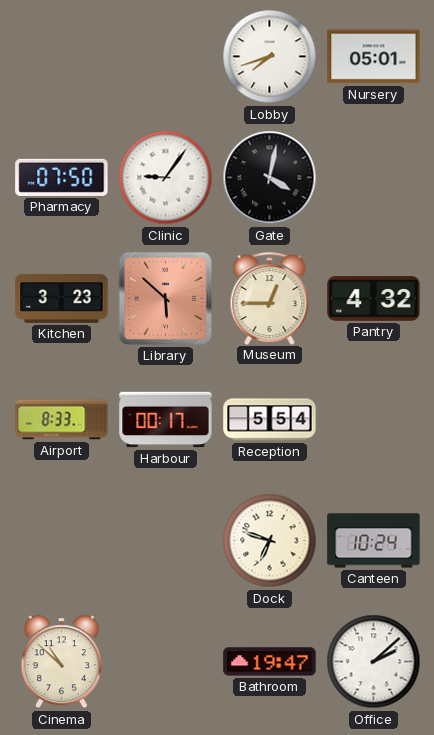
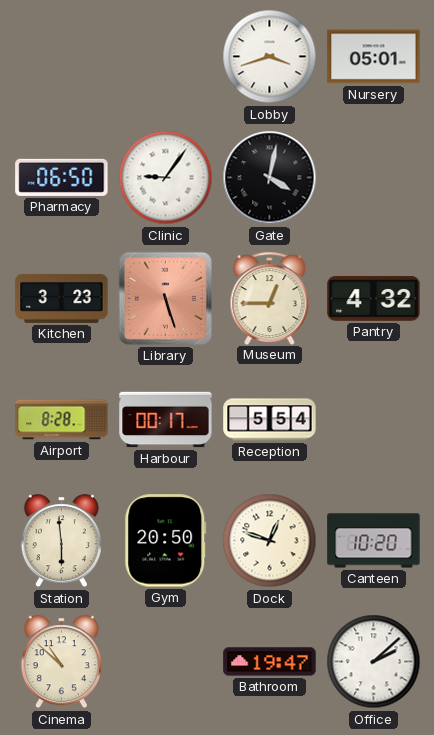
Lobby: 7:42 -> 3:42
Pharmacy: 07:50 -> 06:50
Library: 5:52 -> 5:27
Airport: 8:33 -> 8:28
Station: none -> 5:59
Gym: none -> 20:50
Dock: 6:48 -> 12:48
Canteen: 10:24 -> 10:20
